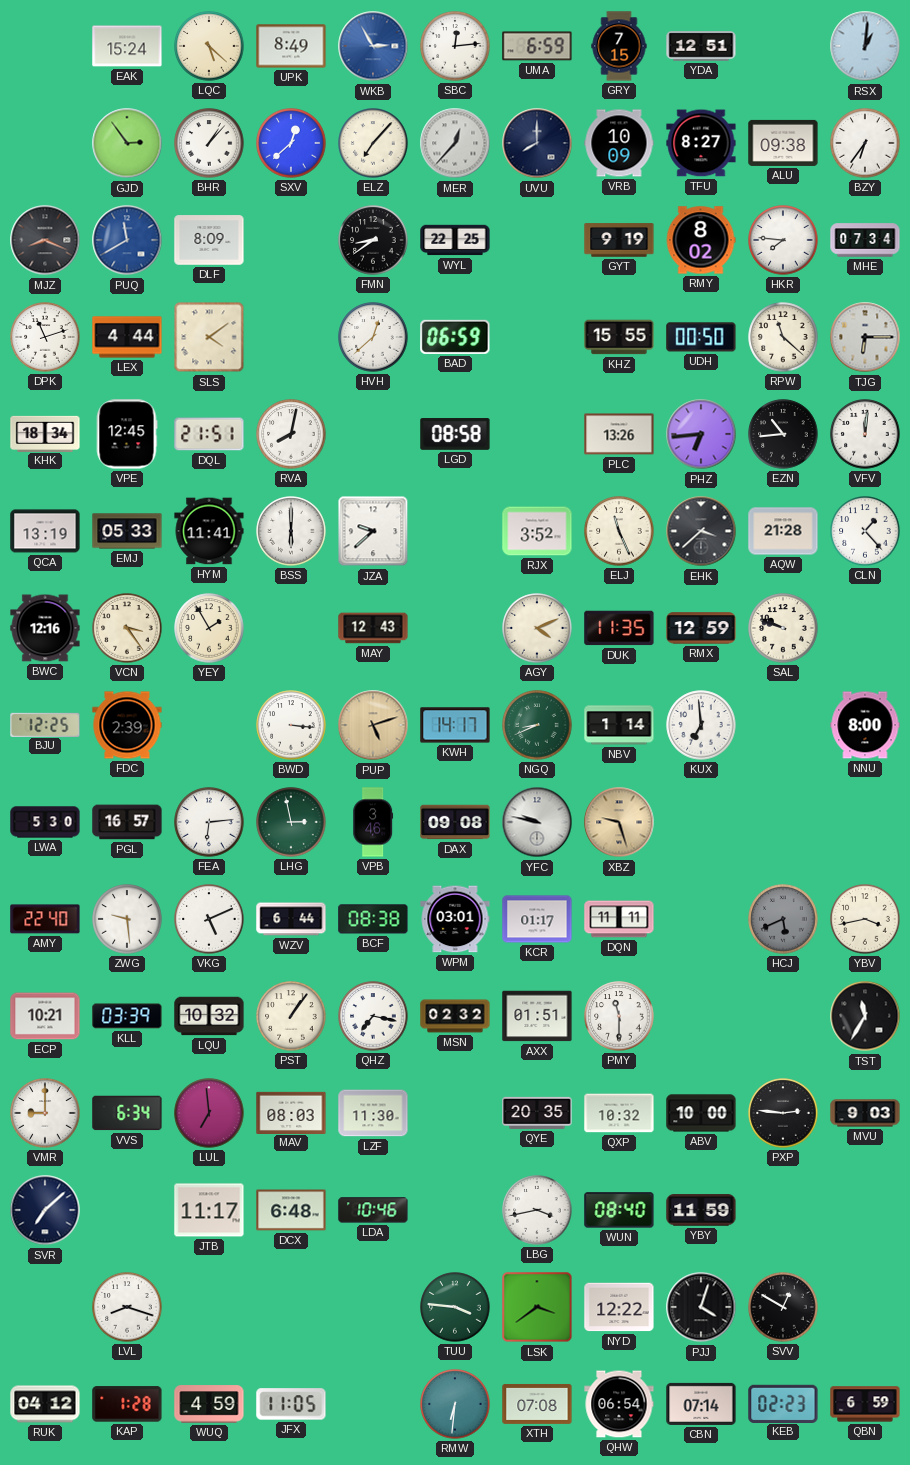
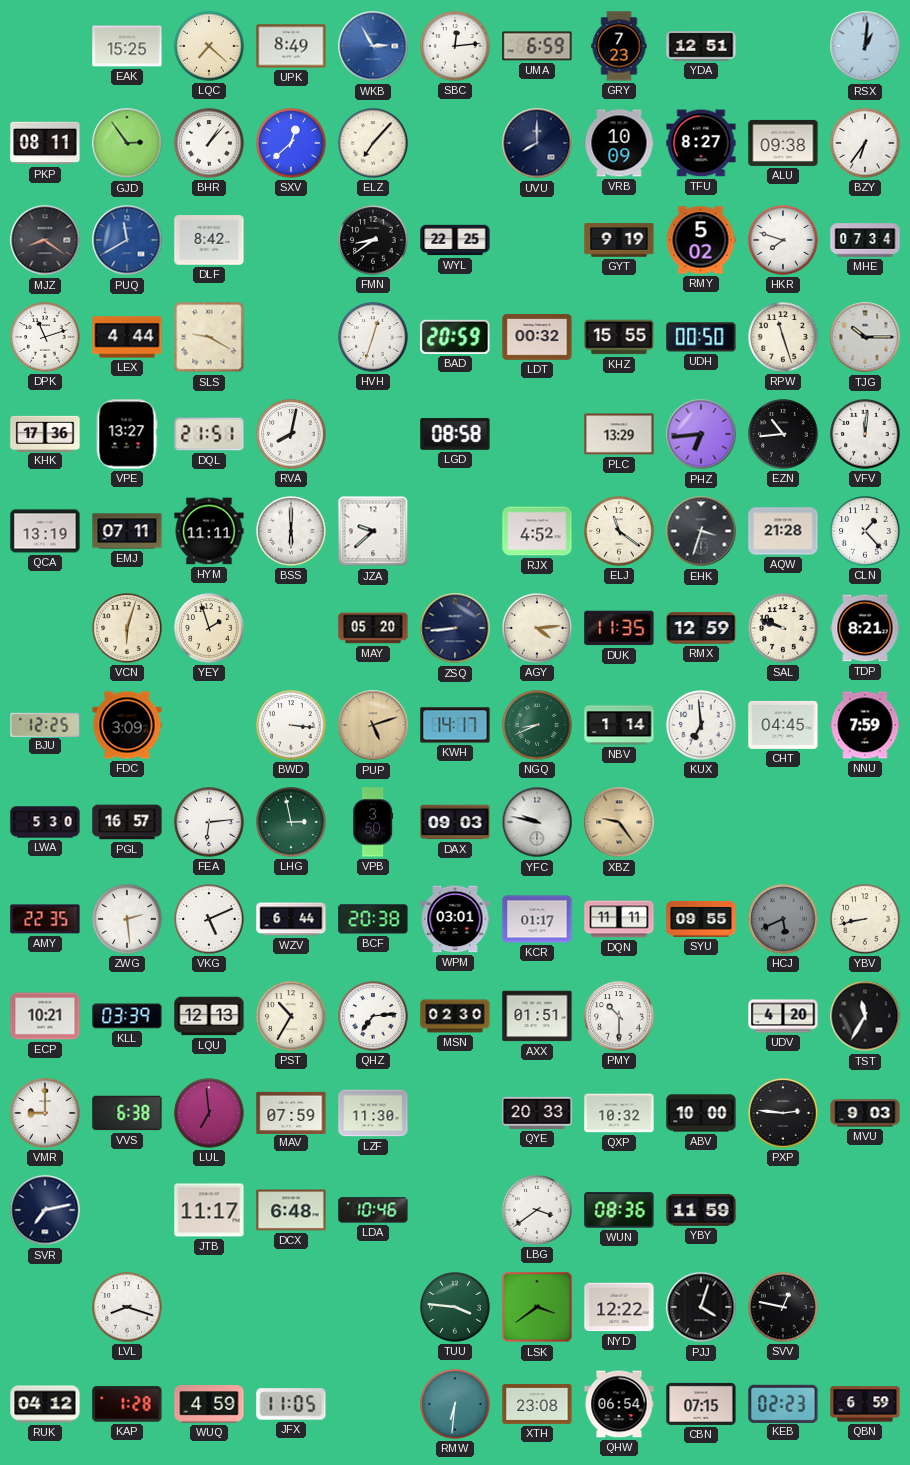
EAK: 15:24 -> 15:25
LQC: 5:22 -> 7:22
GRY: 7:15 -> 7:23
PKP: none -> 08:11
MER: 12:37 -> none
MJZ: 8:19 -> 8:21
DLF: 8:09 -> 8:42
RMY: 8:02 -> 5:02
HKR: 7:46 -> 7:48
SLS: 4:09 -> 9:20
HVH: 12:38 -> 12:33
BAD: 06:59 -> 20:59
LDT: none -> 00:32
RPW: 11:22 -> 11:27
TJG: 6:15 -> 10:15
KHK: 18:34 -> 17:36
VPE: 12:45 -> 13:27
PLC: 13:26 -> 13:29
EMJ: 05:33 -> 07:11
HYM: 11:41 -> 11:11
RJX: 3:52 -> 4:52
ELJ: 11:26 -> 11:21
EHK: 3:38 -> 3:33
BWC: 12:16 -> none
VCN: 3:24 -> 6:03
YEY: 1:55 -> 1:57
MAY: 12:43 -> 05:20
ZSQ: none -> 8:44
AGY: 4:11 -> 4:14
TDP: none -> 8:21
FDC: 2:39 -> 3:09
CHT: none -> 04:45
NNU: 8:00 -> 7:59
VPB: 3:46 -> 3:50
DAX: 09:08 -> 09:03
XBZ: 9:27 -> 9:24
AMY: 22:40 -> 22:35
ZWG: 9:29 -> 2:29
BCF: 08:38 -> 20:38
SYU: none -> 09:55
YBV: 3:43 -> 8:43
LQU: 10:32 -> 12:13
PST: 1:06 -> 10:35
QHZ: 7:17 -> 7:14
MSN: 02:32 -> 02:30
PMY: 11:30 -> 10:30
UDV: none -> 4:20
VVS: 6:34 -> 6:38
MAV: 08:03 -> 07:59
QYE: 20:35 -> 20:33
SVR: 7:08 -> 7:13
LBG: 3:43 -> 3:39
WUN: 08:40 -> 08:36
SVV: 12:50 -> 12:47
XTH: 07:08 -> 23:08
CBN: 07:14 -> 07:15
